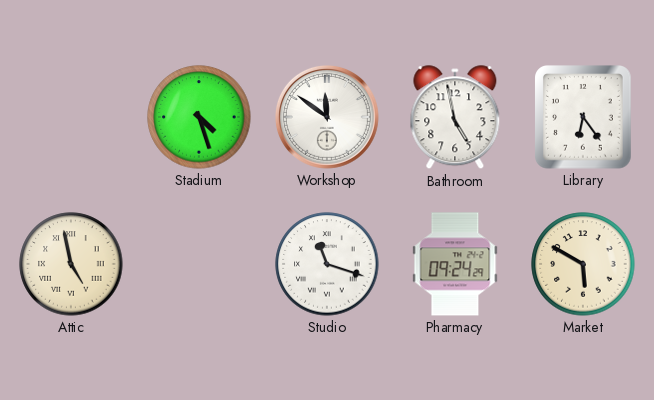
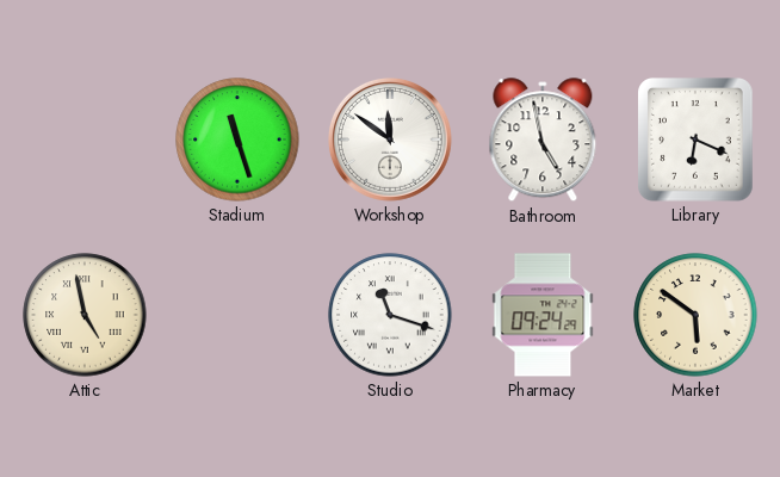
Stadium: 4:27 -> 11:27
Library: 6:24 -> 6:19
Market: 5:50 -> 5:51
